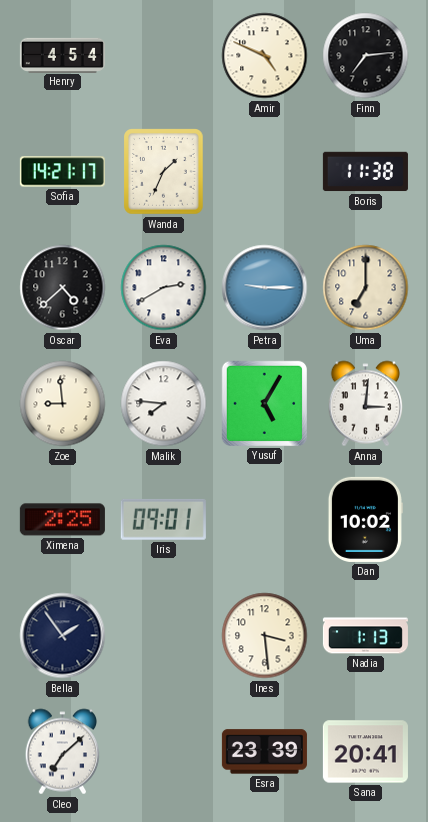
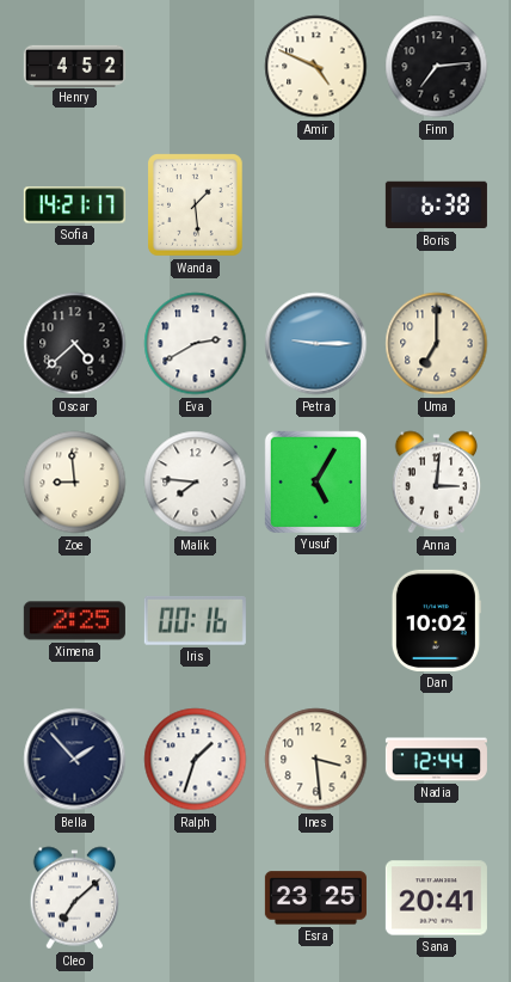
Henry: 4:54 -> 4:52
Wanda: 1:34 -> 1:29
Boris: 11:38 -> 6:38
Iris: 09:01 -> 00:16
Bella: 1:54 -> 1:53
Ralph: none -> 1:33
Nadia: 1:13 -> 12:44
Esra: 23:39 -> 23:25
